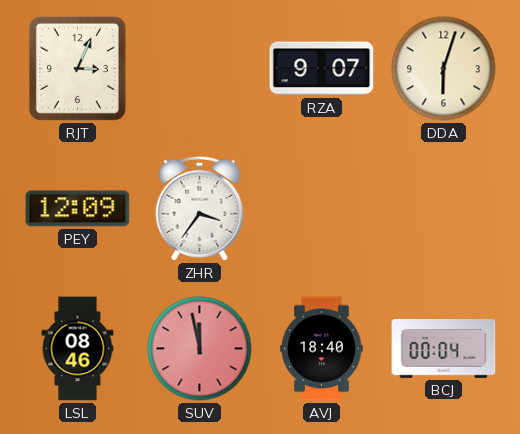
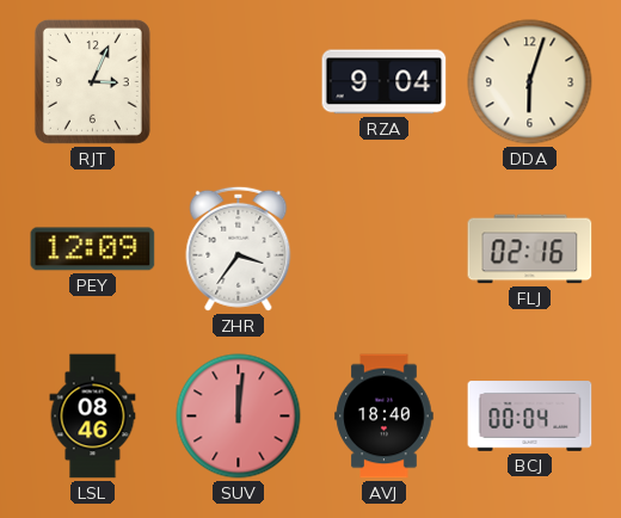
RZA: 9:07 -> 9:04
FLJ: none -> 02:16
SUV: 11:58 -> 12:01
